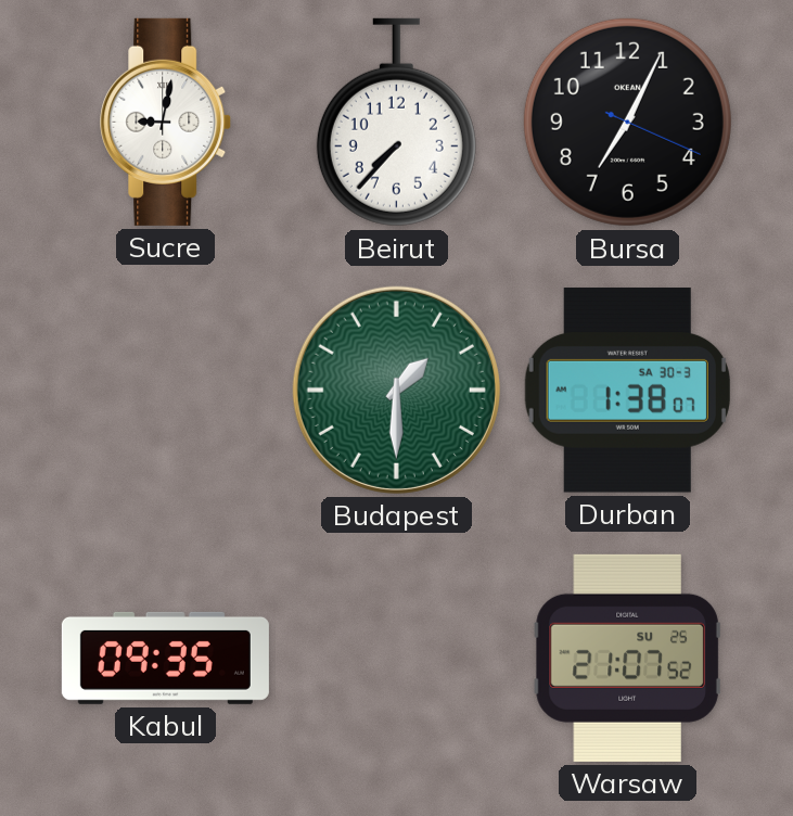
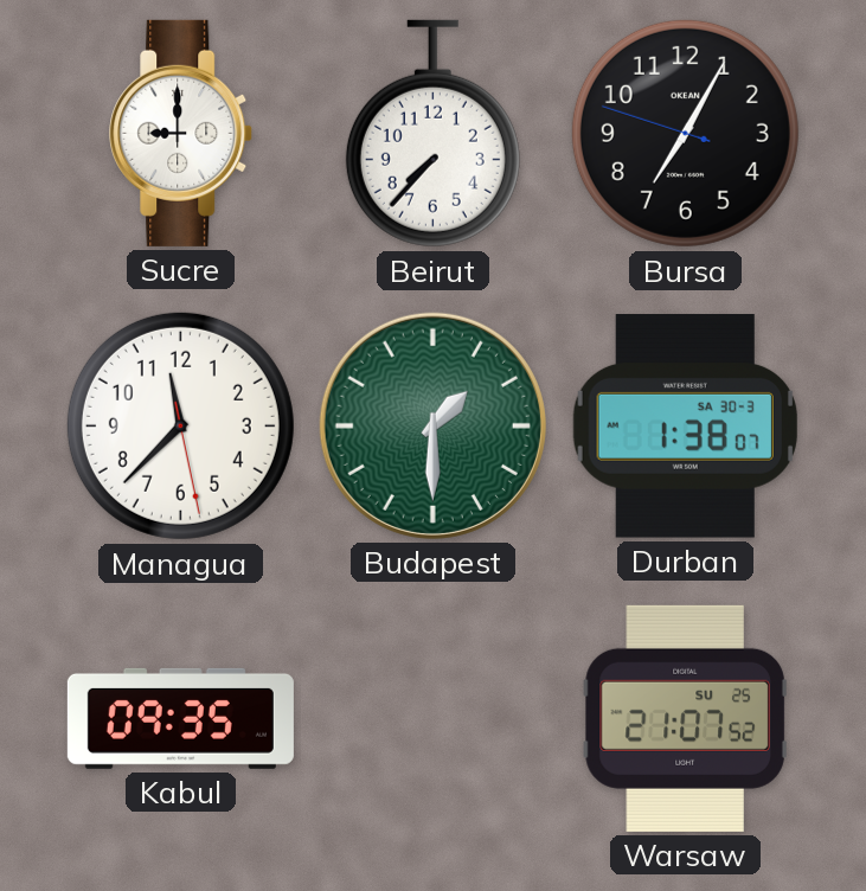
Sucre: 9:02 -> 9:00
Bursa: 7:04:19 -> 7:04:48
Managua: none -> 11:37
